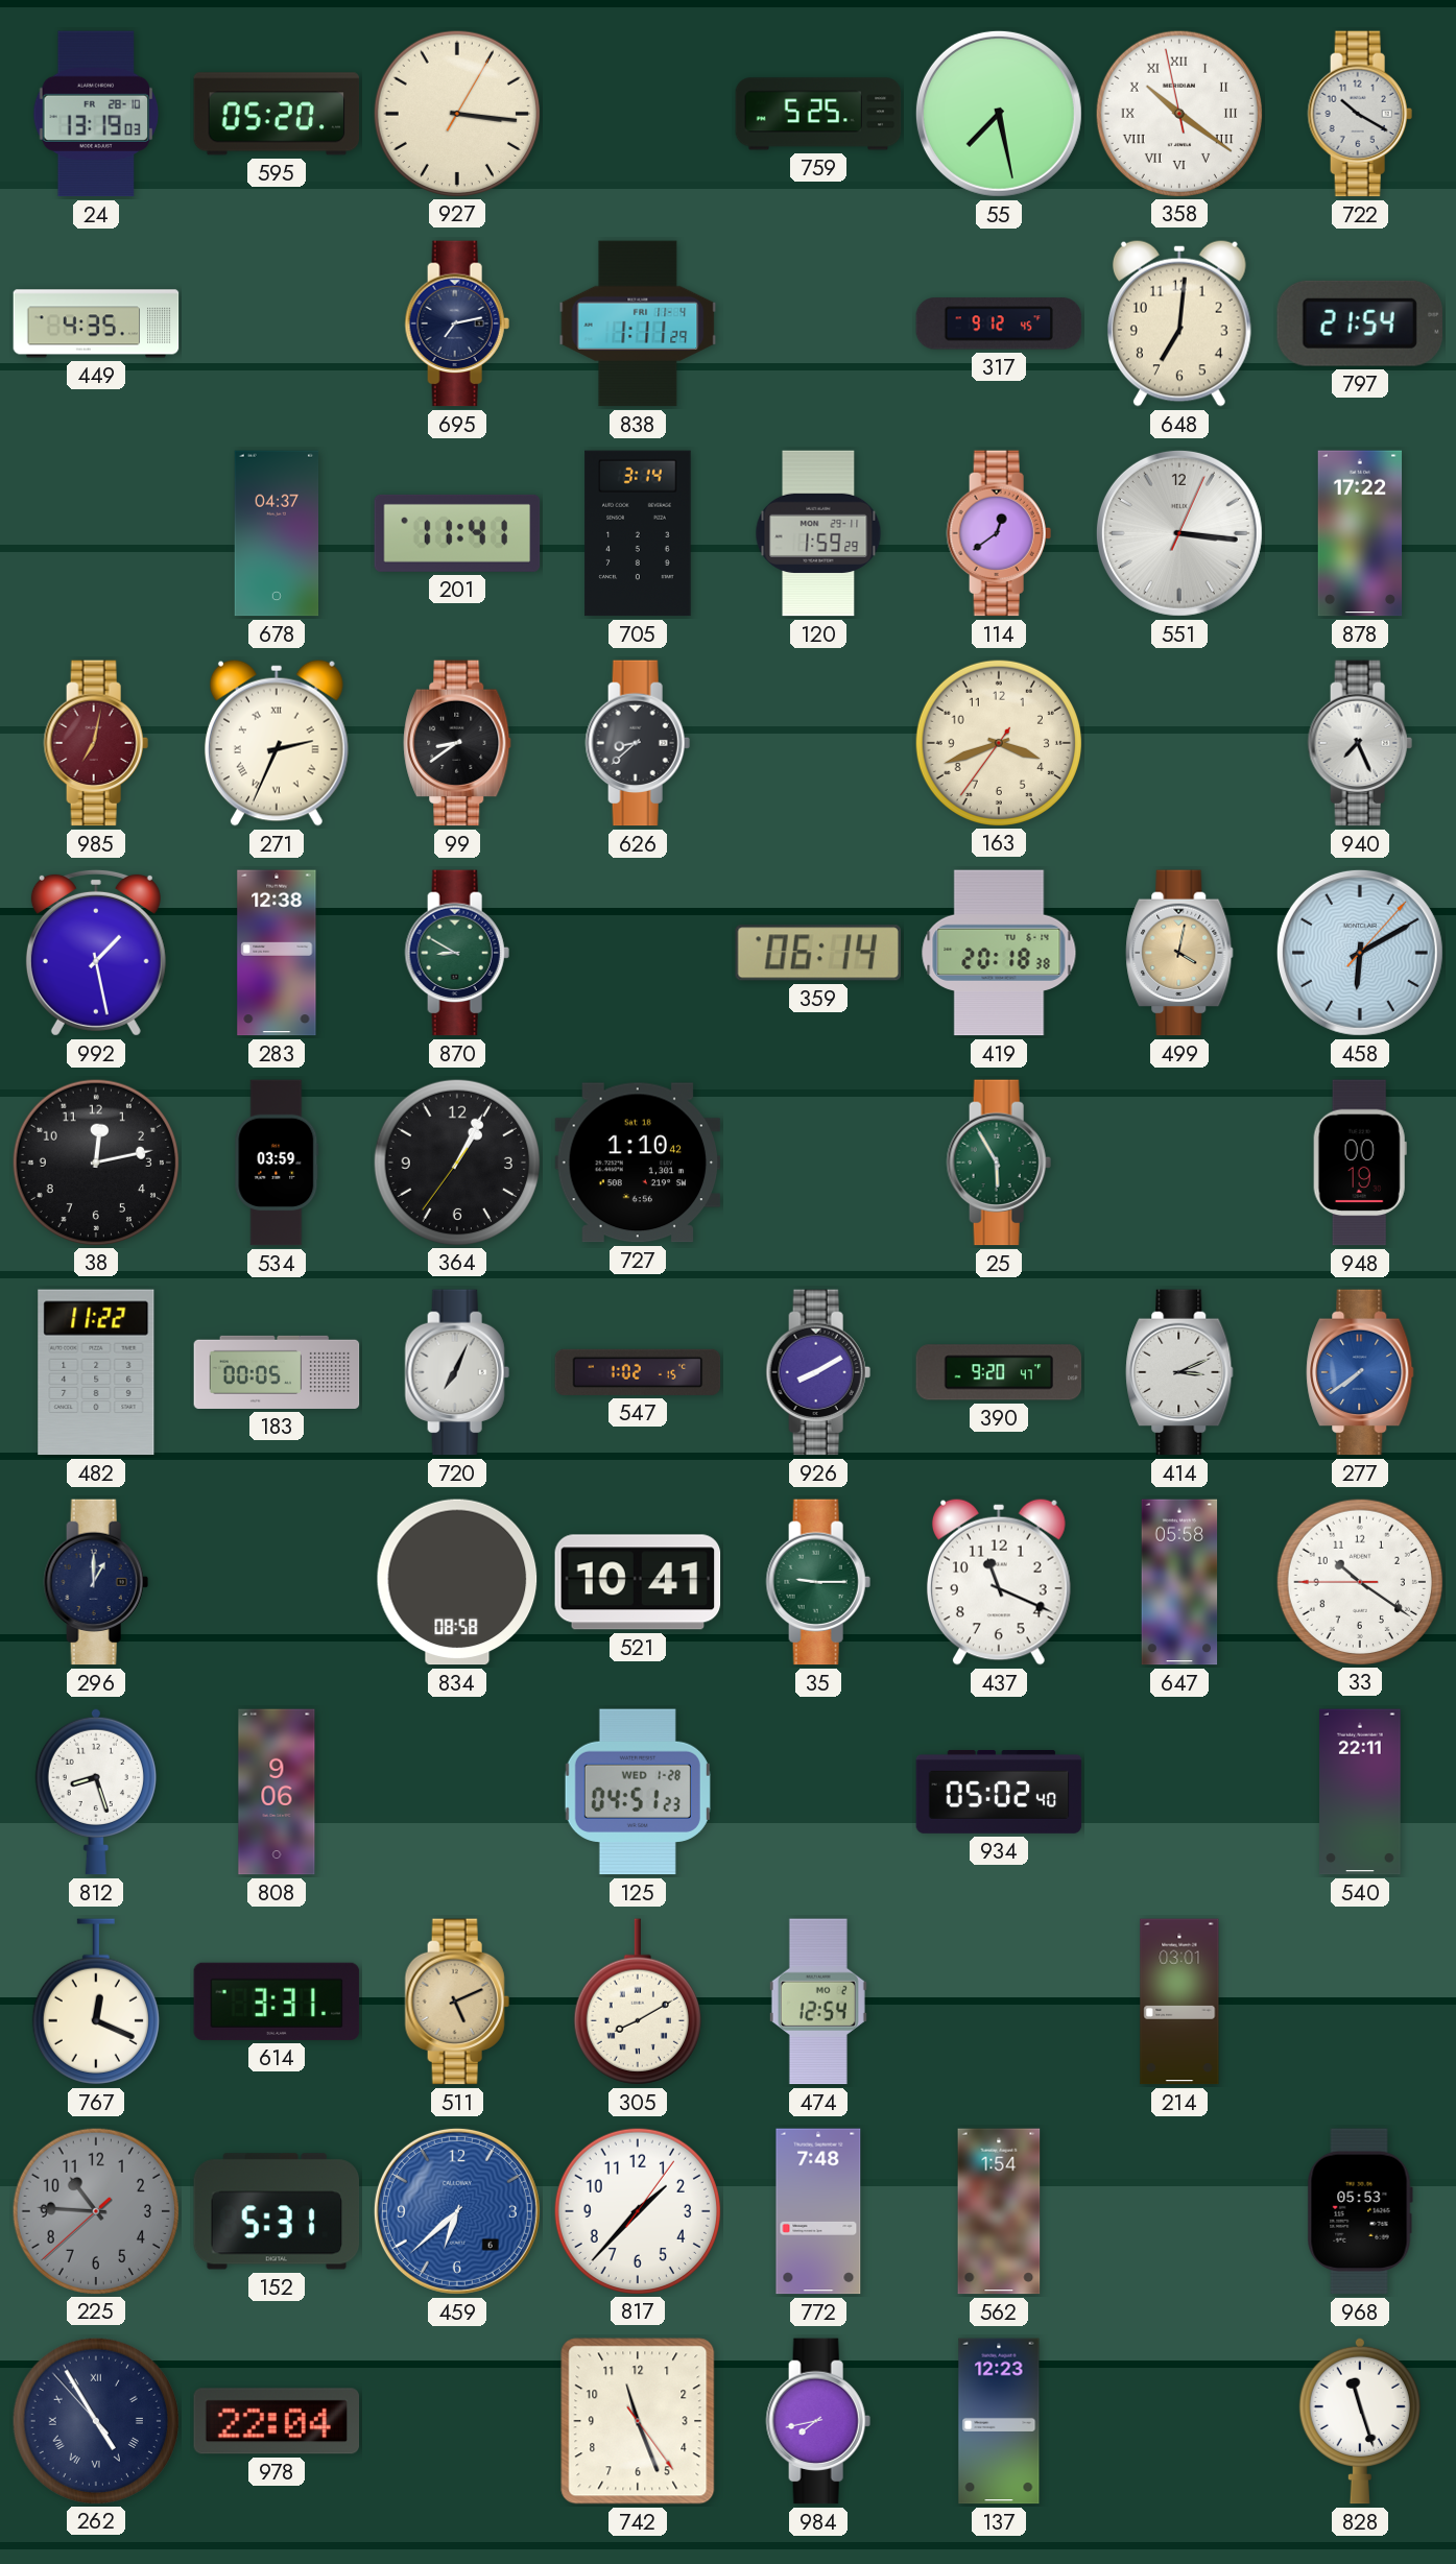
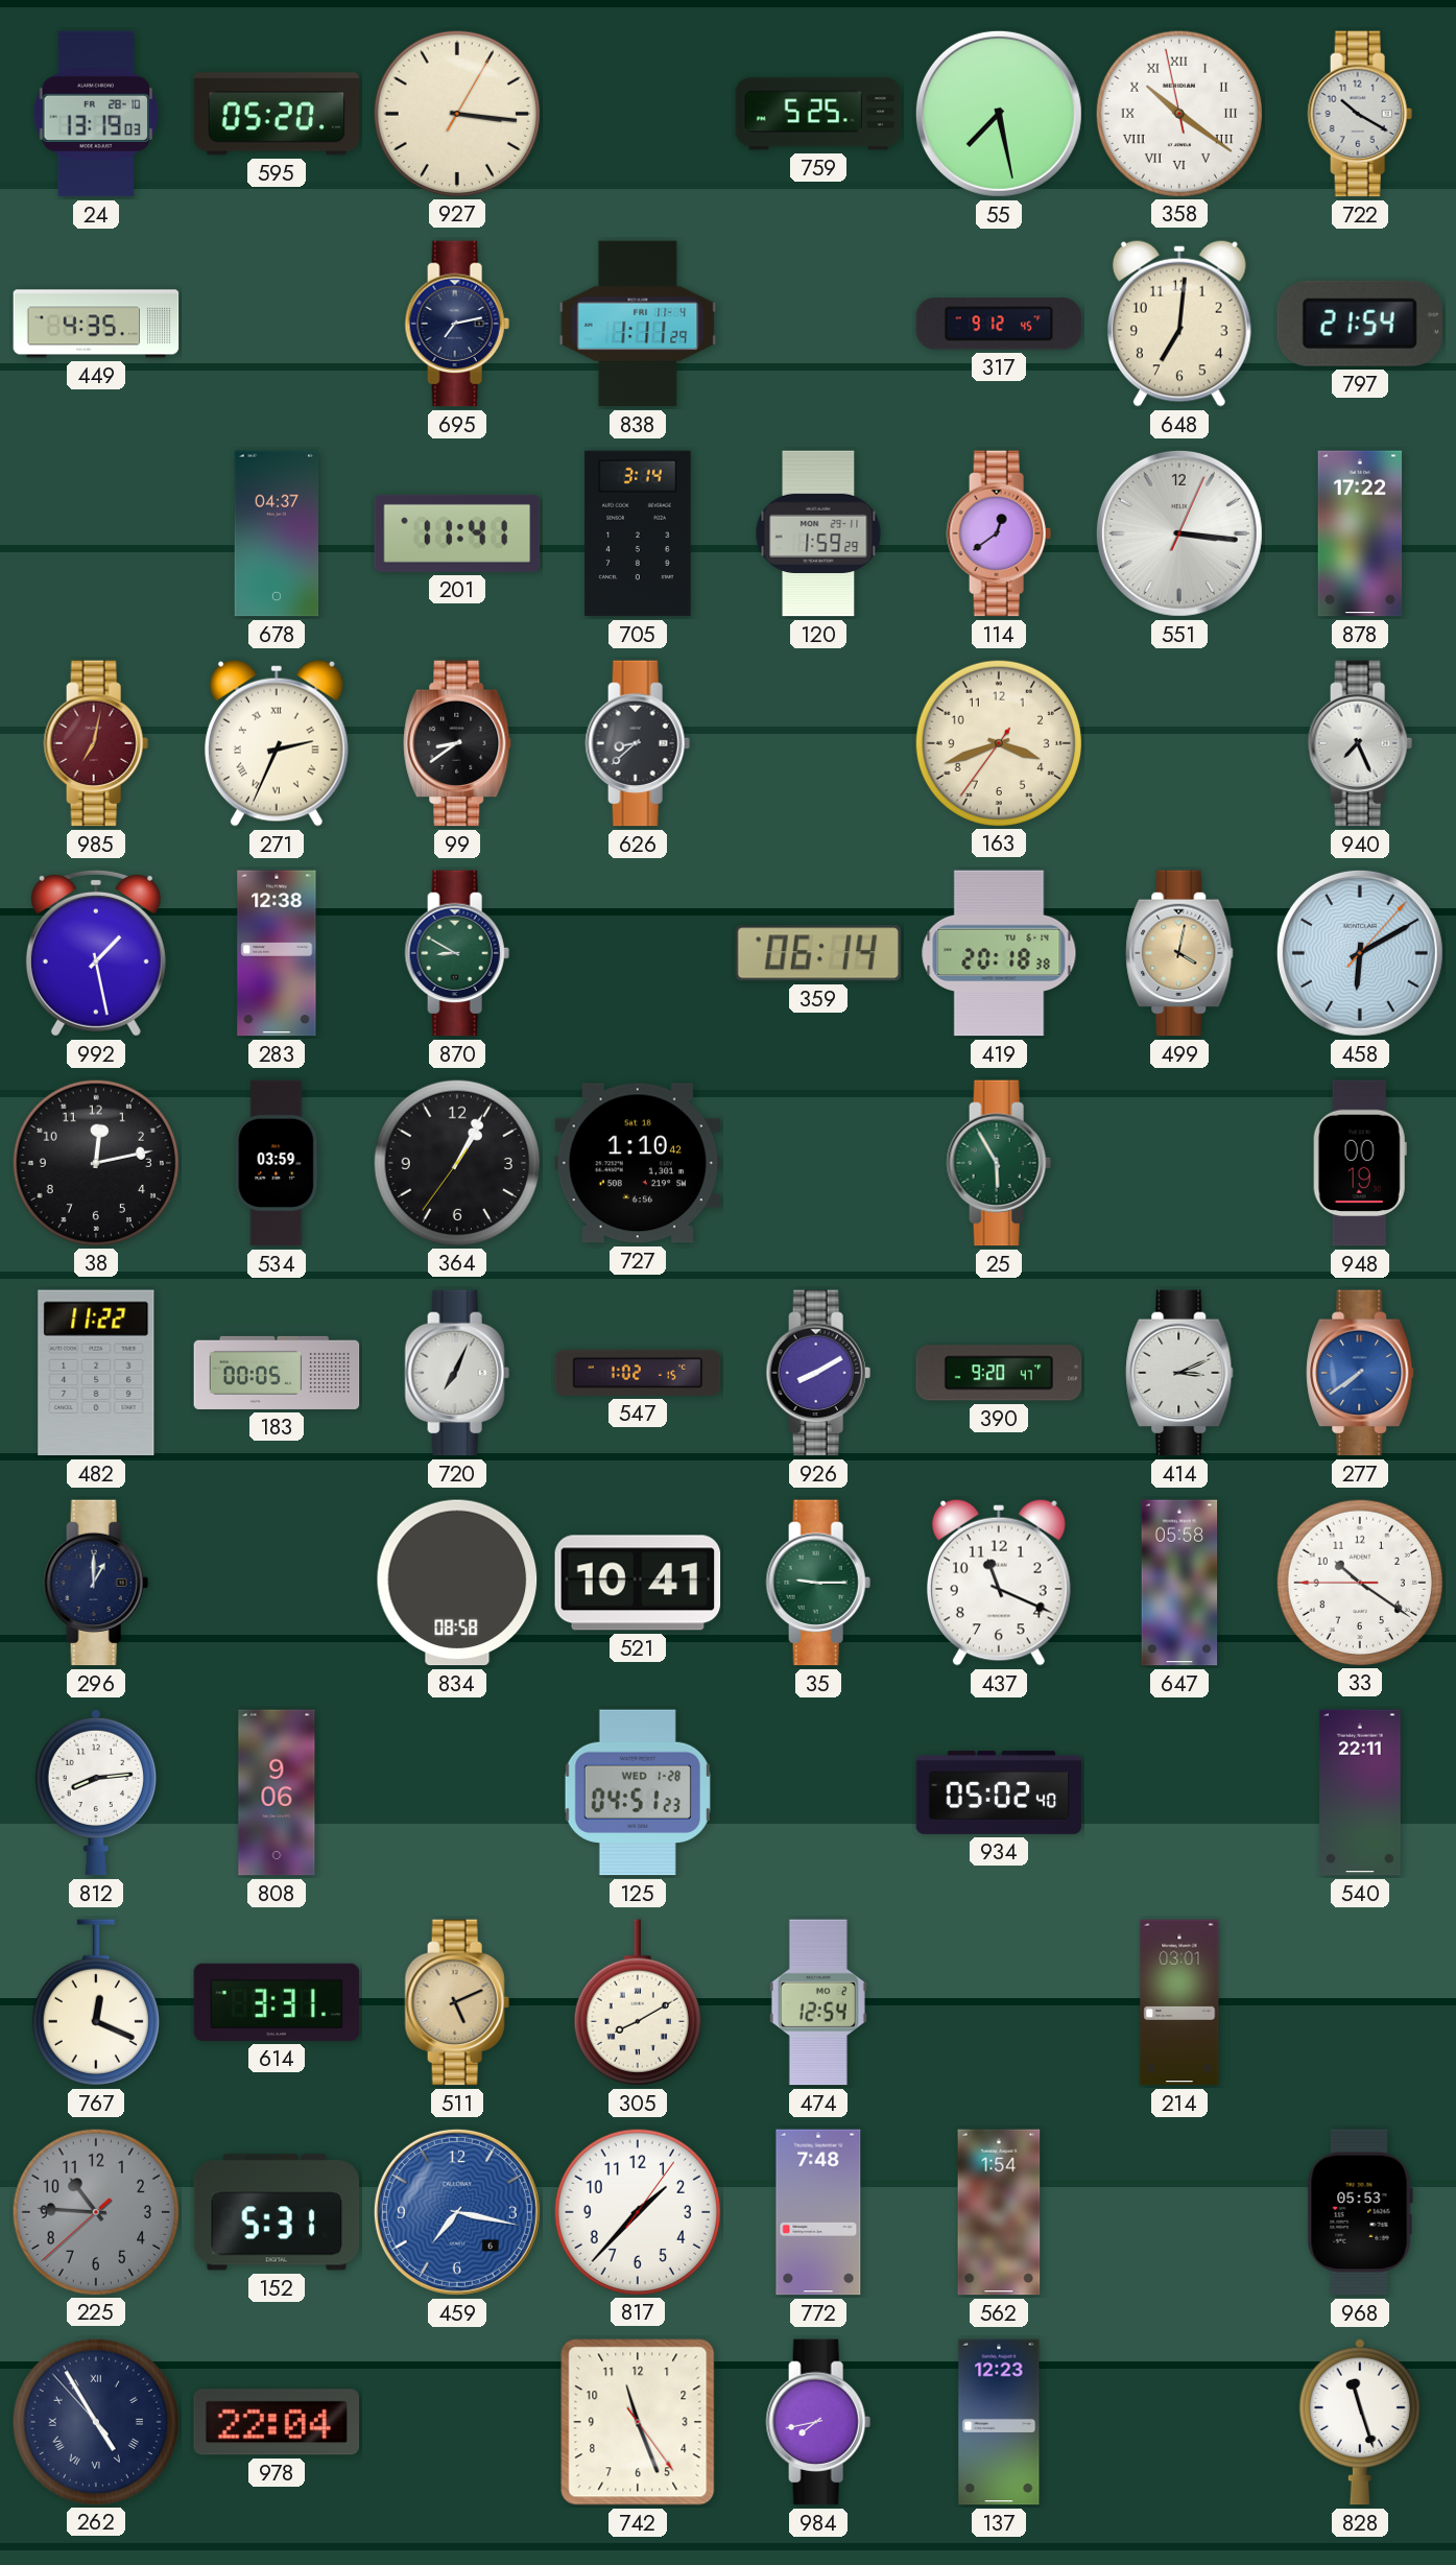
812: 8:27 -> 8:14
459: 6:38 -> 7:17
